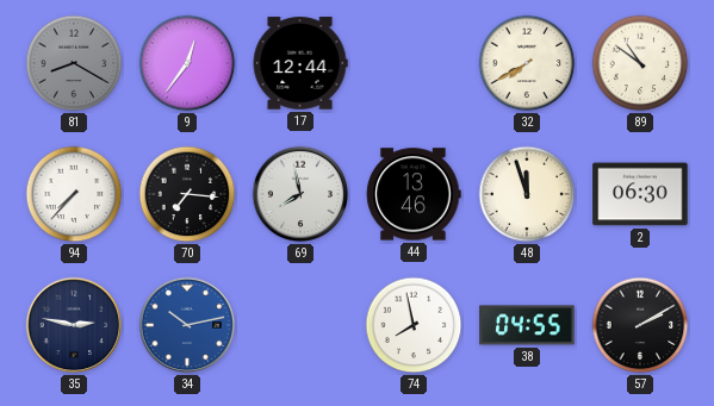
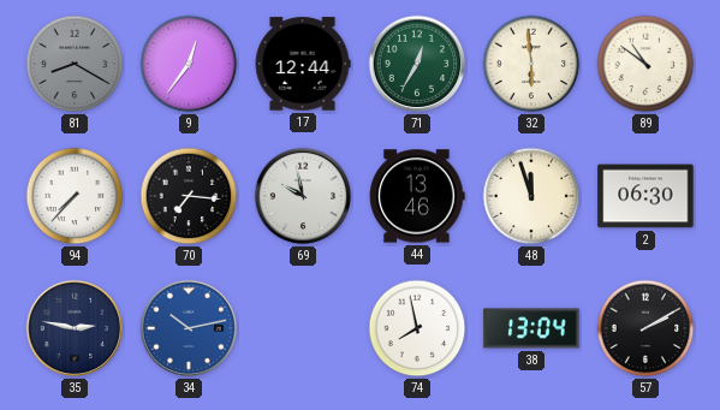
71: none -> 12:35
32: 7:40 -> 5:59
69: 7:58 -> 9:58
38: 04:55 -> 13:04
